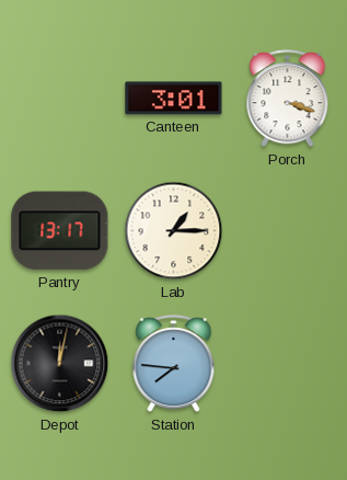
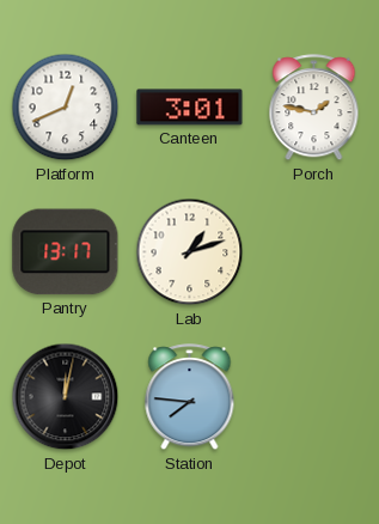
Platform: none -> 12:41
Porch: 3:18 -> 1:47
Lab: 1:15 -> 1:12
